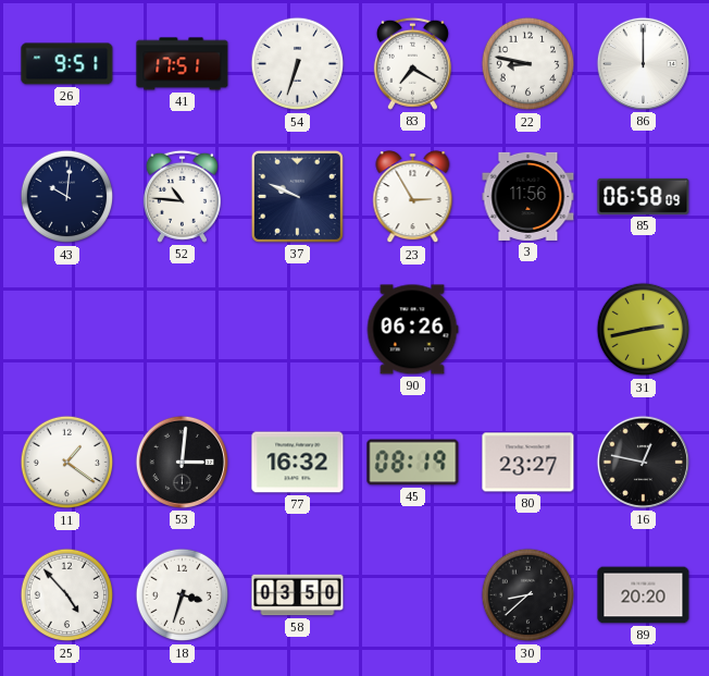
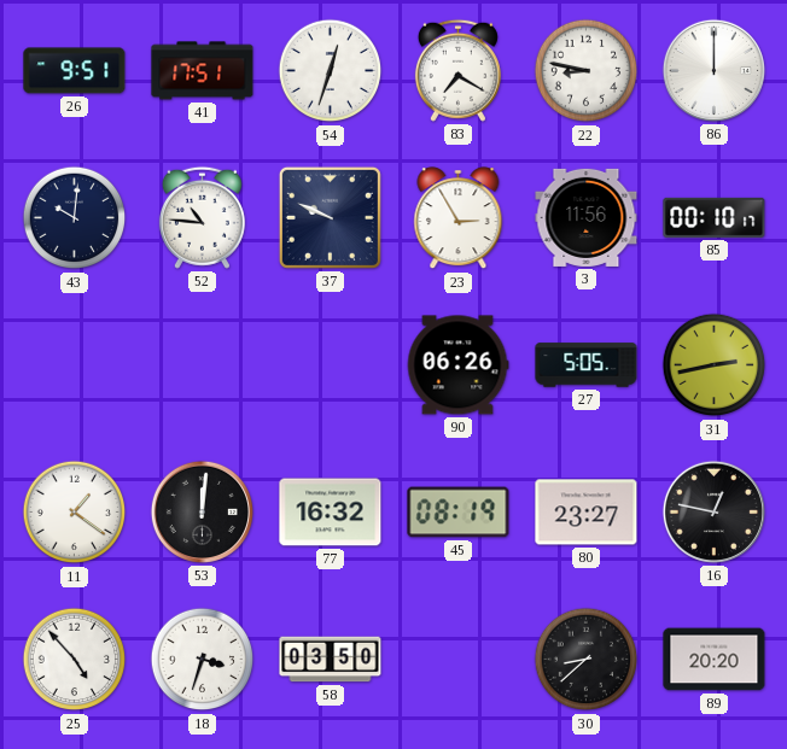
54: 6:33 -> 12:33
85: 06:58 -> 00:10
27: none -> 5:05
53: 3:01 -> 12:01
